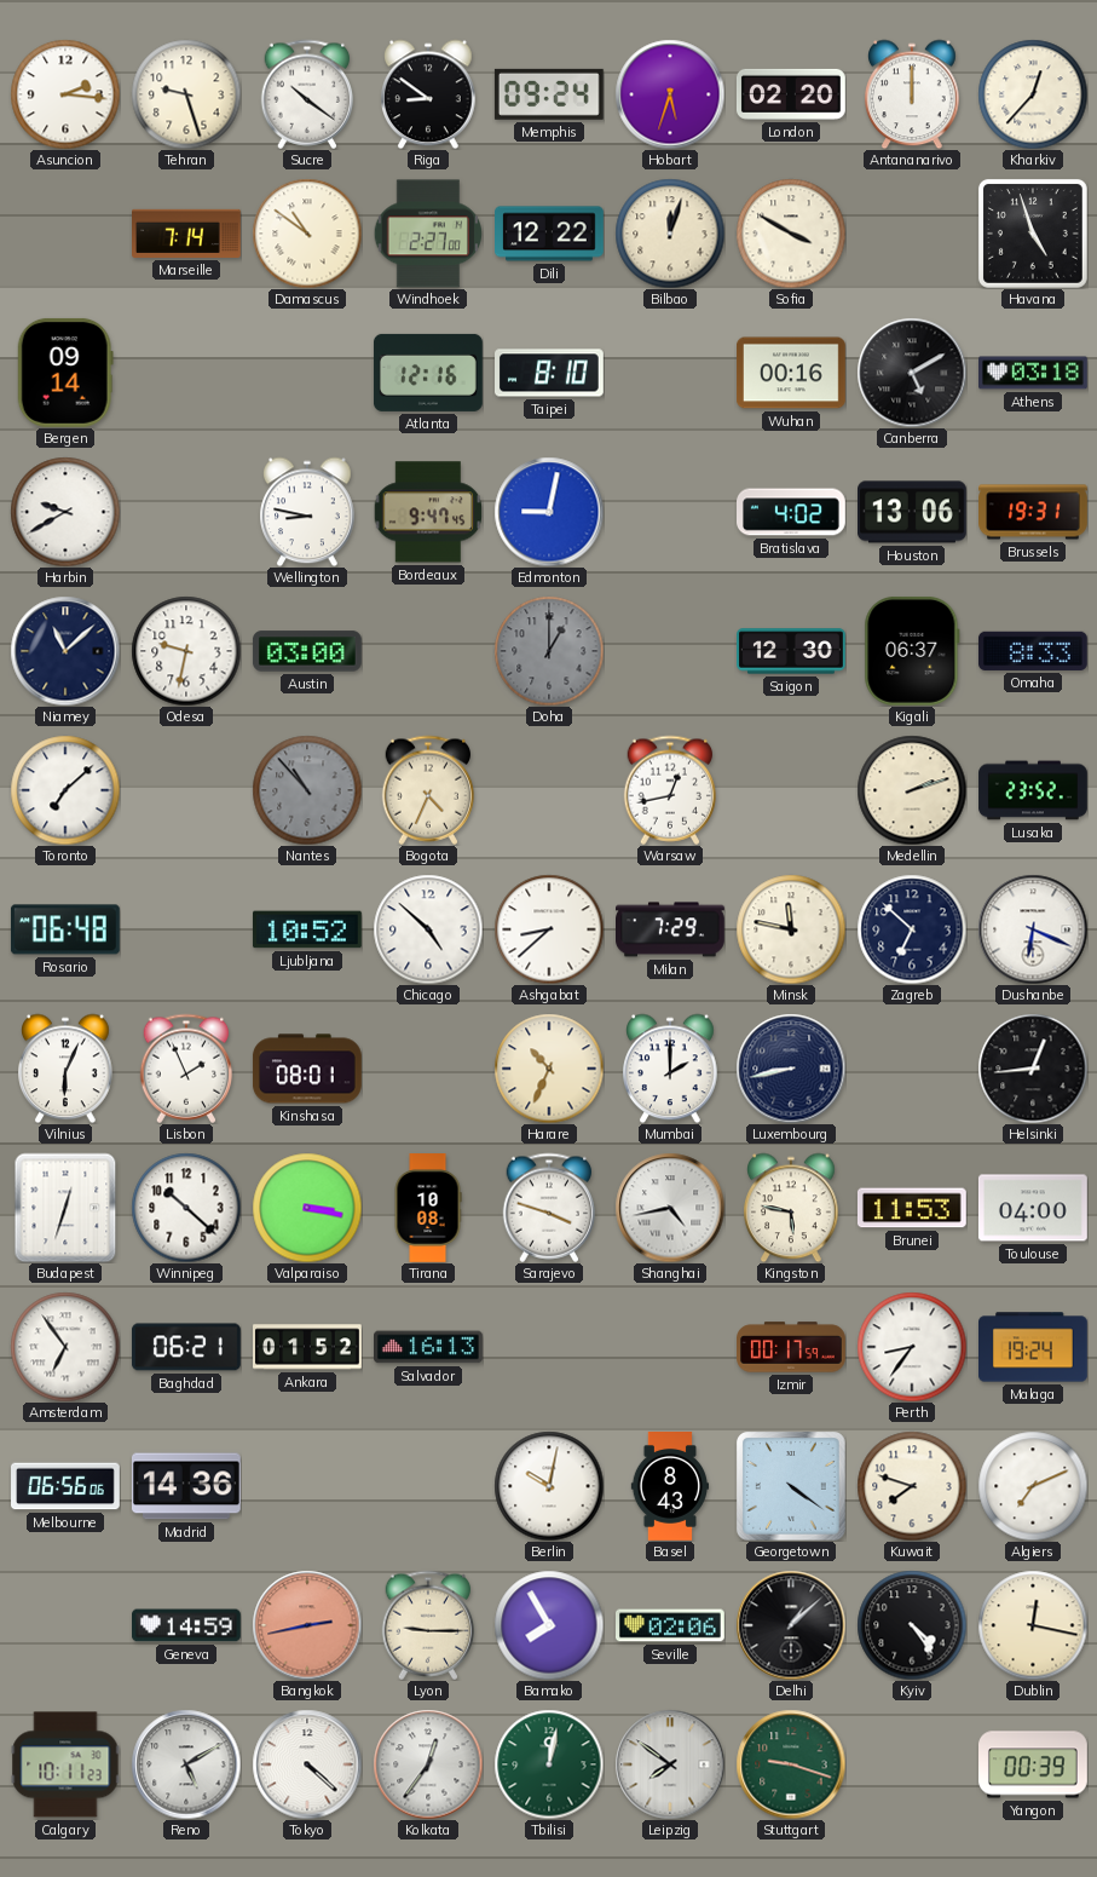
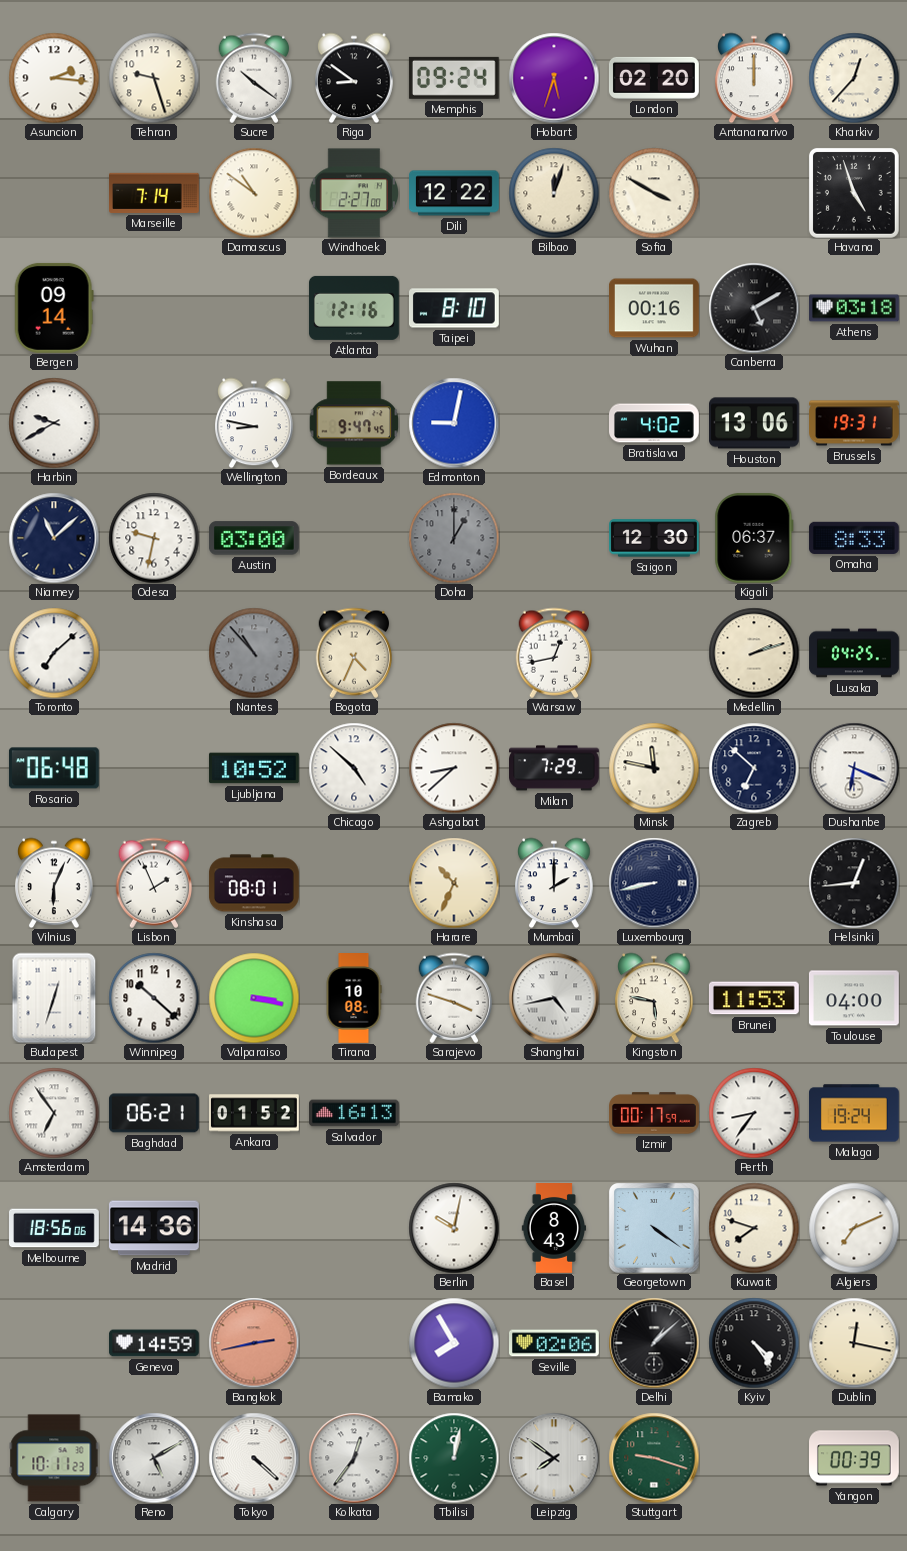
Lusaka: 23:52 -> 04:25
Melbourne: 06:56 -> 18:56
Lyon: 9:15 -> none
